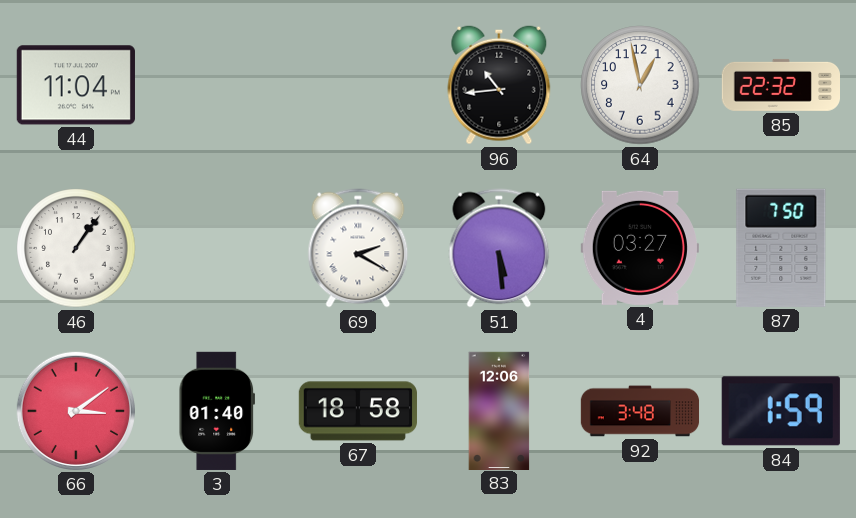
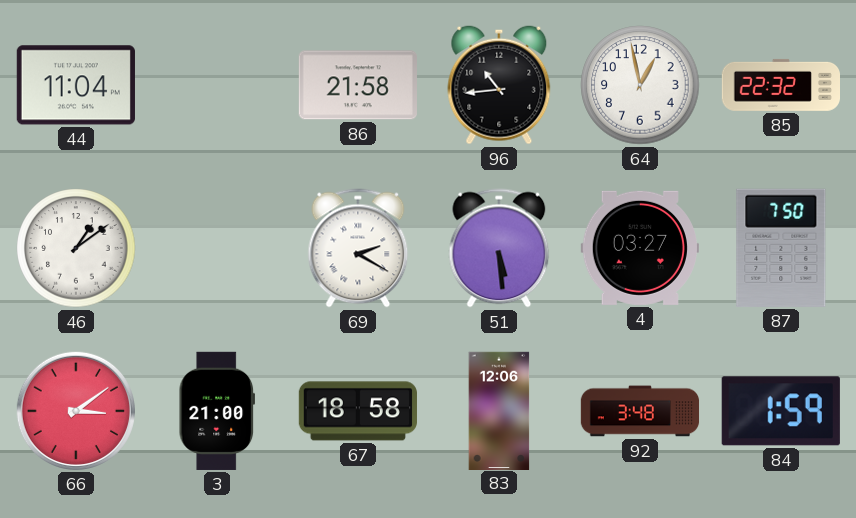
86: none -> 21:58
46: 1:06 -> 1:09
3: 01:40 -> 21:00
